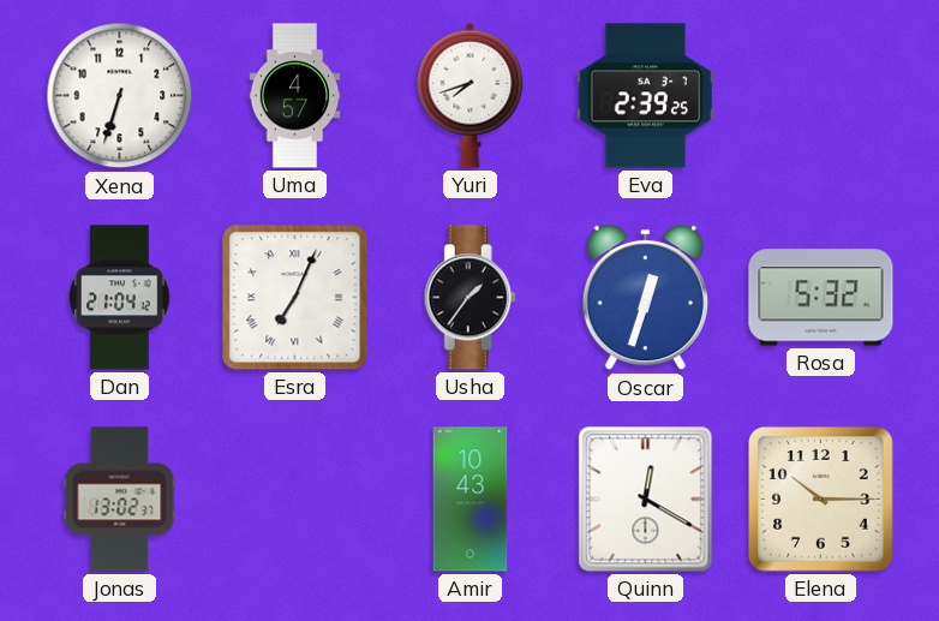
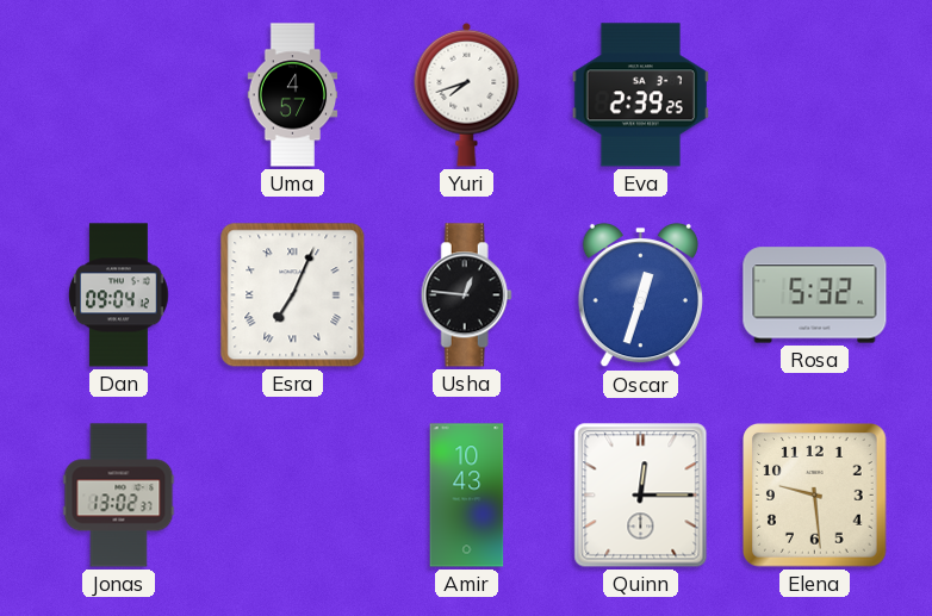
Xena: 6:33 -> none
Dan: 21:04 -> 09:04
Usha: 1:36 -> 12:46
Quinn: 12:20 -> 12:15
Elena: 10:15 -> 9:29
